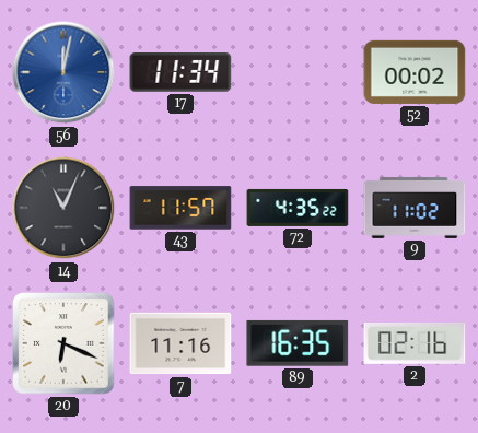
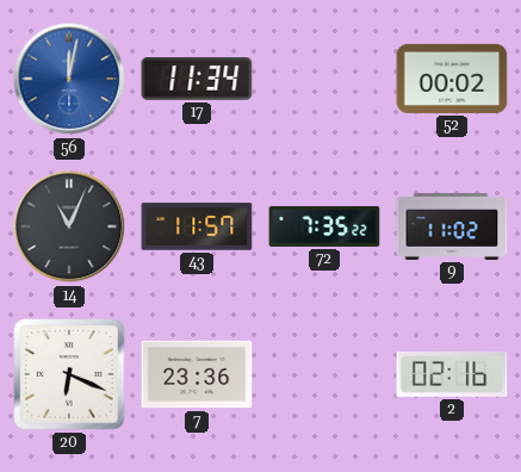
72: 4:35 -> 7:35
7: 11:16 -> 23:36
89: 16:35 -> none
